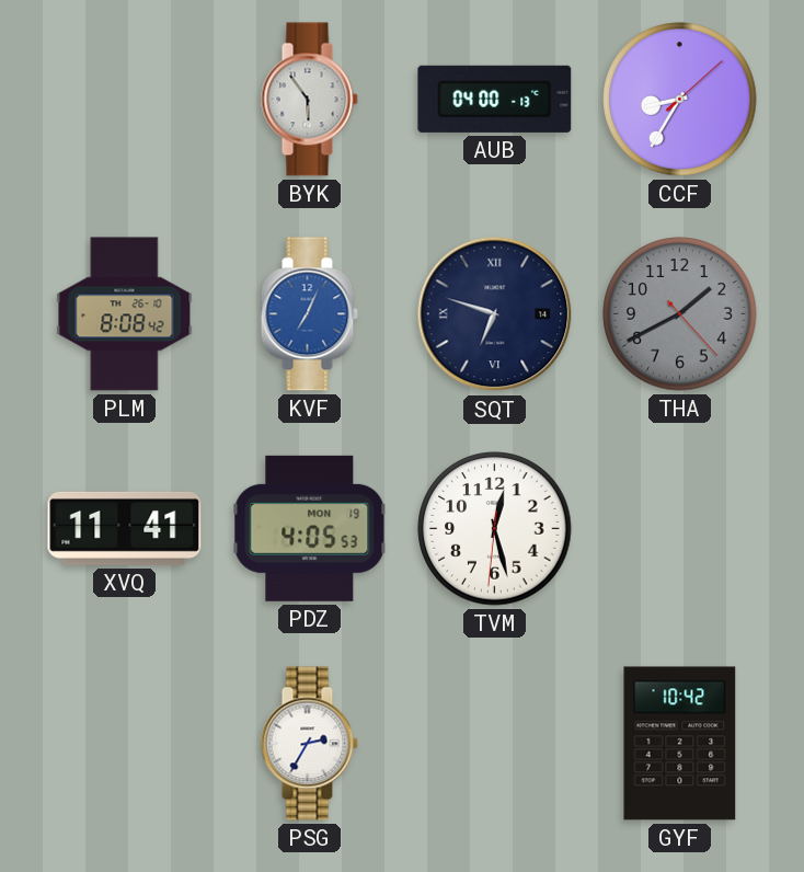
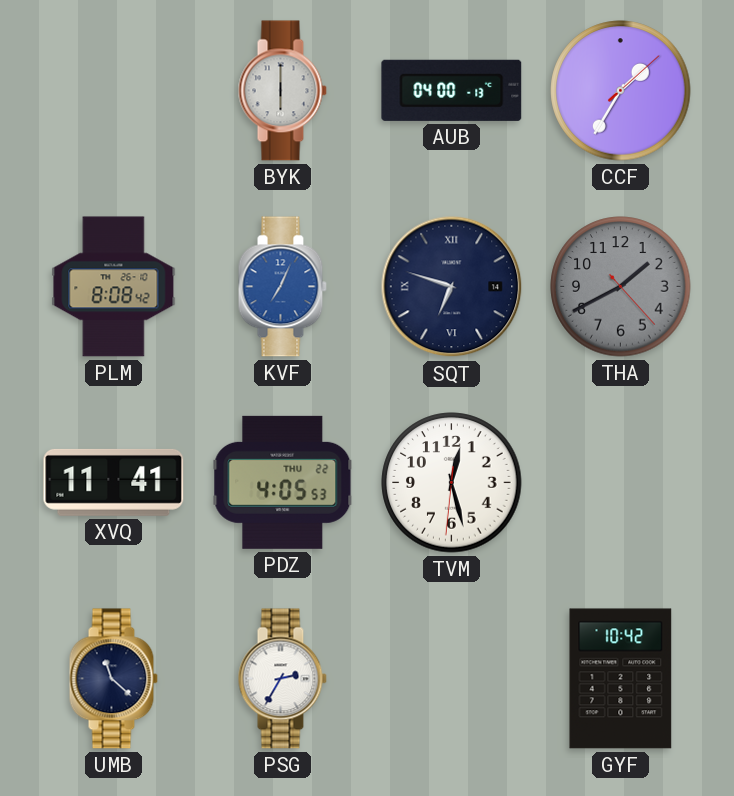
BYK: 5:54 -> 6:00
CCF: 8:35 -> 1:35
PDZ date: MON 19 -> THU 22
UMB: none -> 11:22
